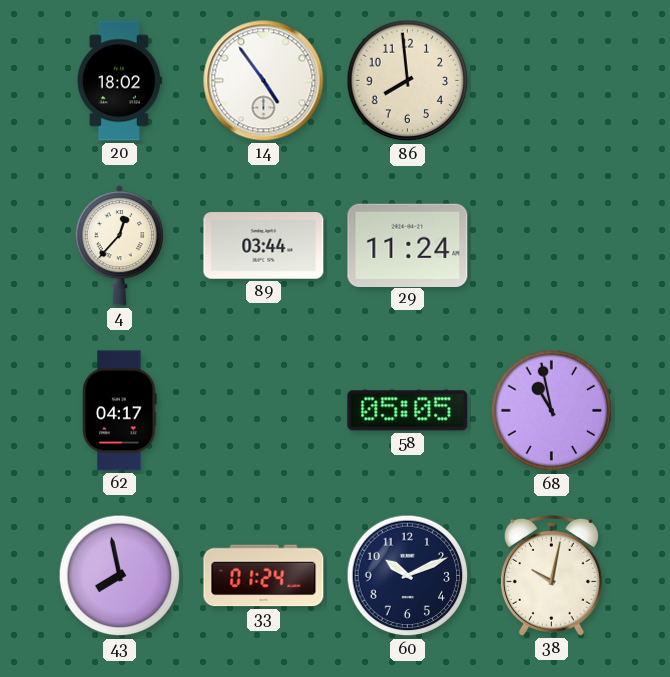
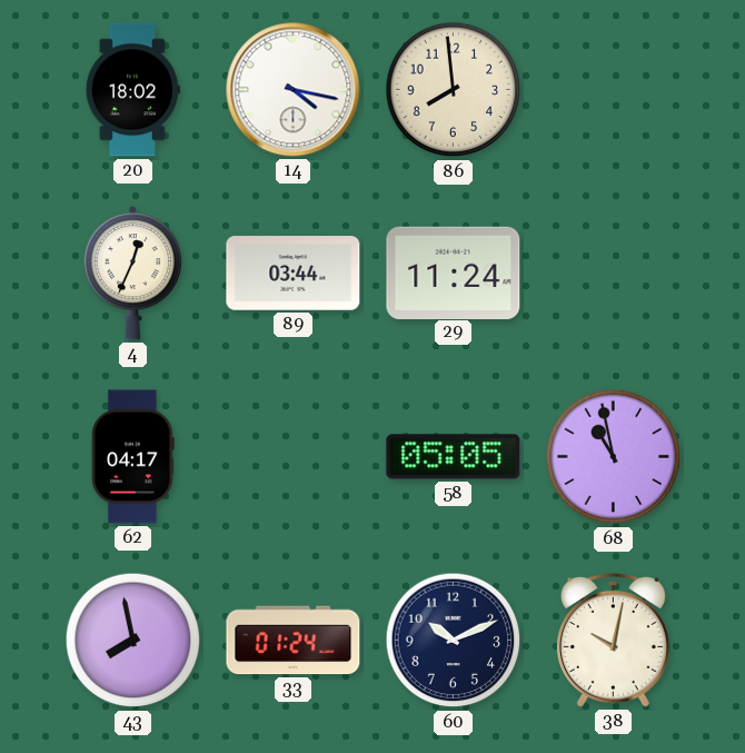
14: 4:54 -> 4:17
4: 12:37 -> 12:34
